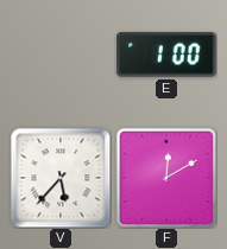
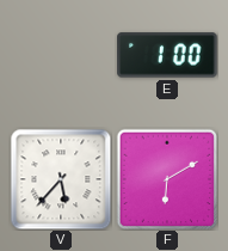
F: 12:10 -> 6:10
